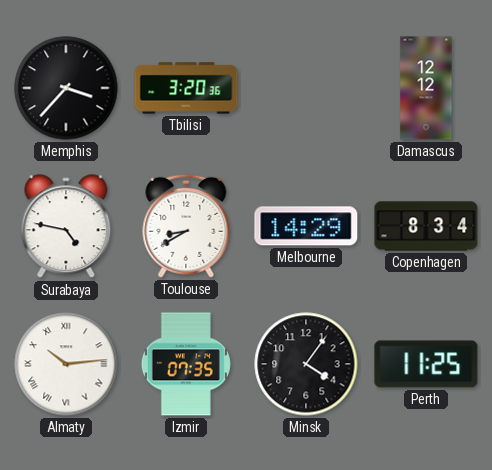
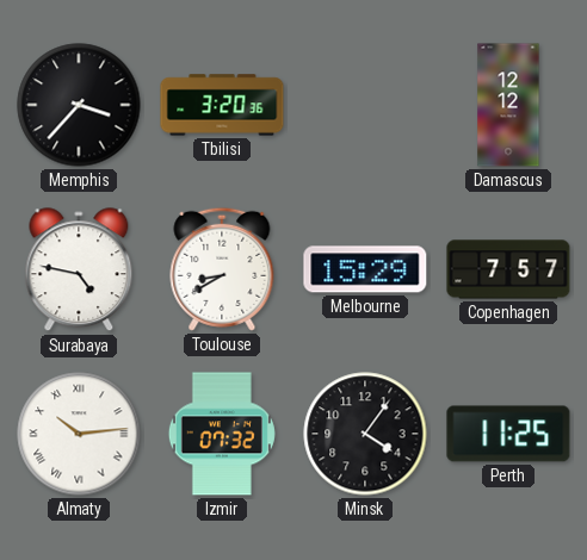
Melbourne: 14:29 -> 15:29
Copenhagen: 8:34 -> 7:57
Izmir: 07:35 -> 07:32
